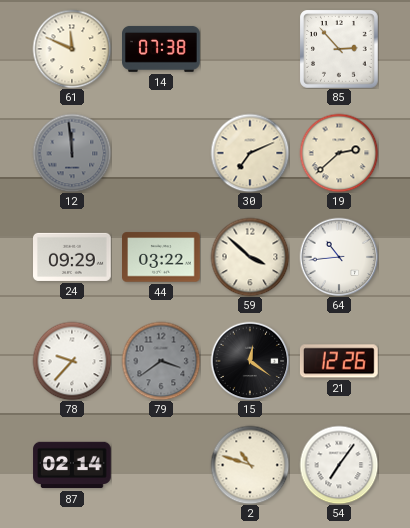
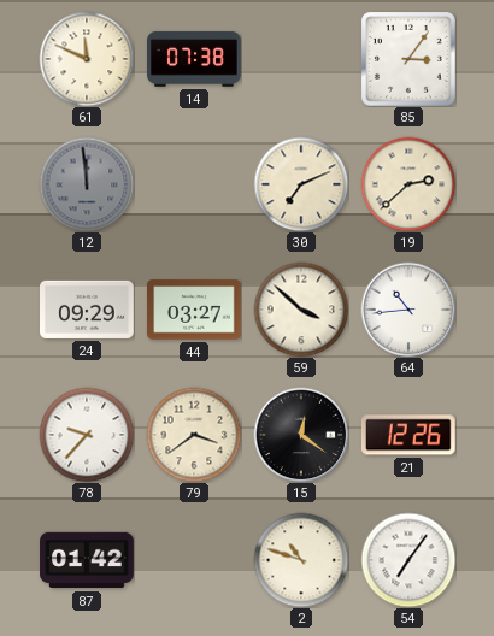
85: 2:53 -> 3:06
44: 03:22 -> 03:27
79 dial: grey -> cream
87: 02:14 -> 01:42
